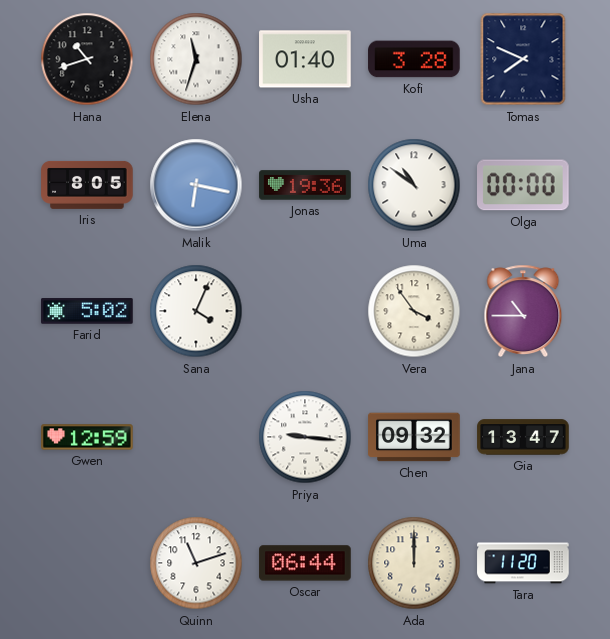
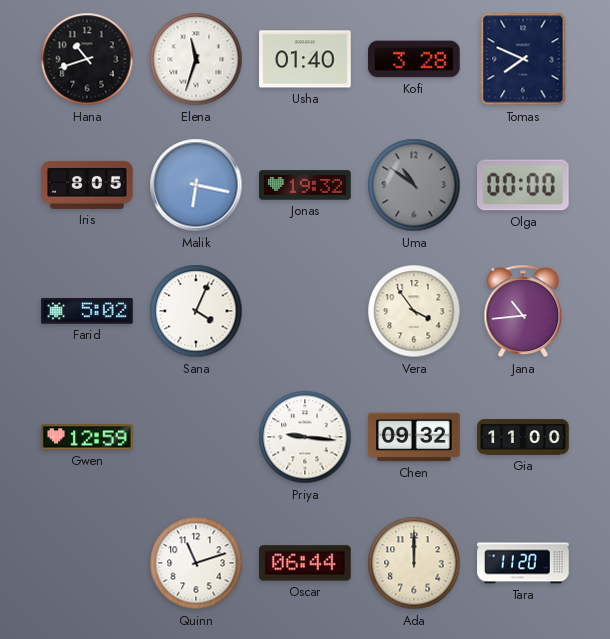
Jonas: 19:36 -> 19:32
Uma dial: white -> grey
Jana: 10:45 -> 10:44
Gia: 13:47 -> 11:00
